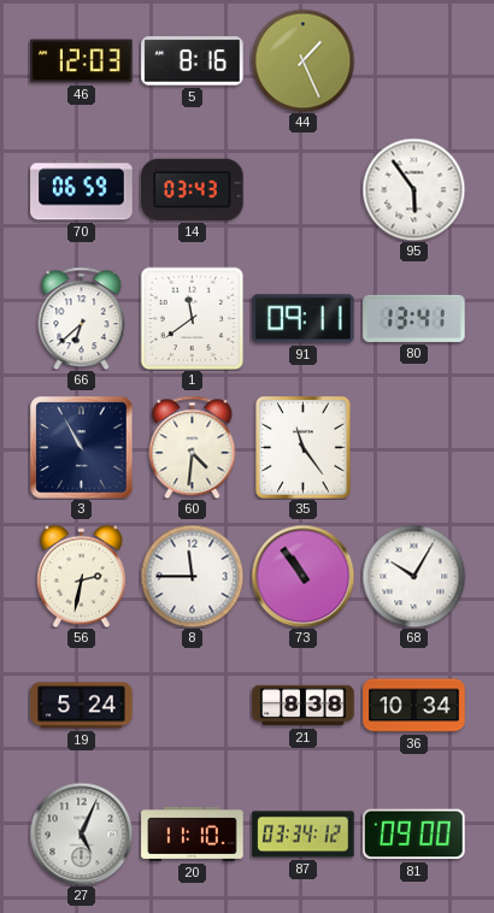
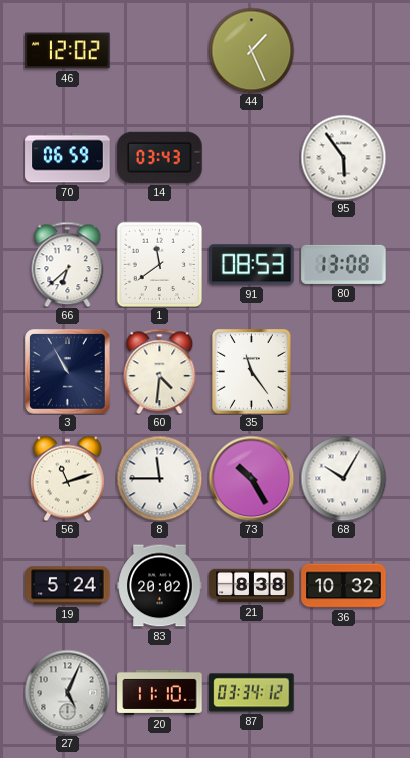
46: 12:03 -> 12:02
5: 8:16 -> none
91: 09:11 -> 08:53
80: 13:41 -> 13:08
56: 2:32 -> 11:12
73: 10:54 -> 10:25
83: none -> 20:02
36: 10:34 -> 10:32
81: 09:00 -> none
